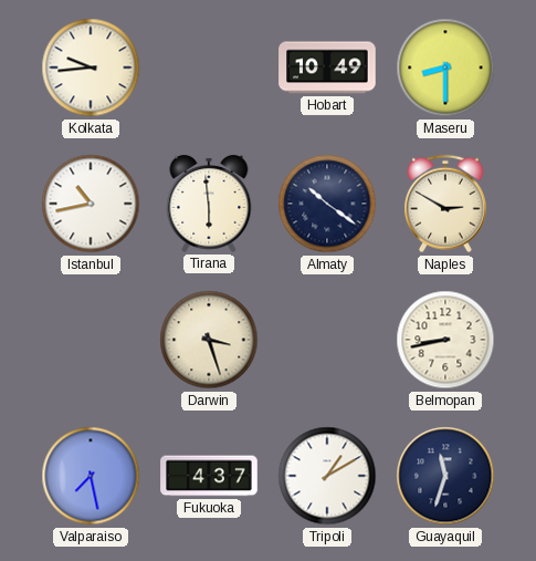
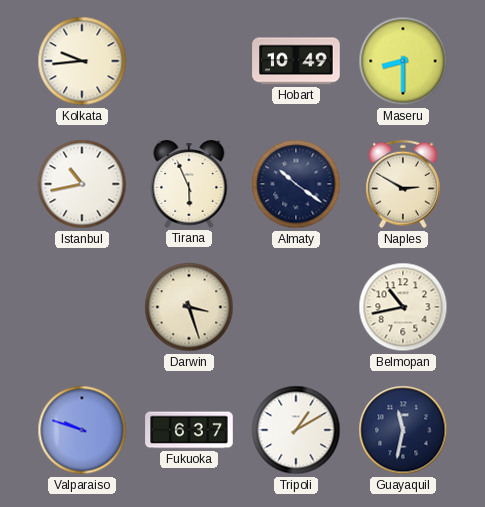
Tirana: 5:59 -> 5:56
Belmopan: 8:43 -> 10:43
Valparaiso: 7:28 -> 9:48
Fukuoka: 4:37 -> 6:37
Guayaquil: 11:33 -> 11:32
